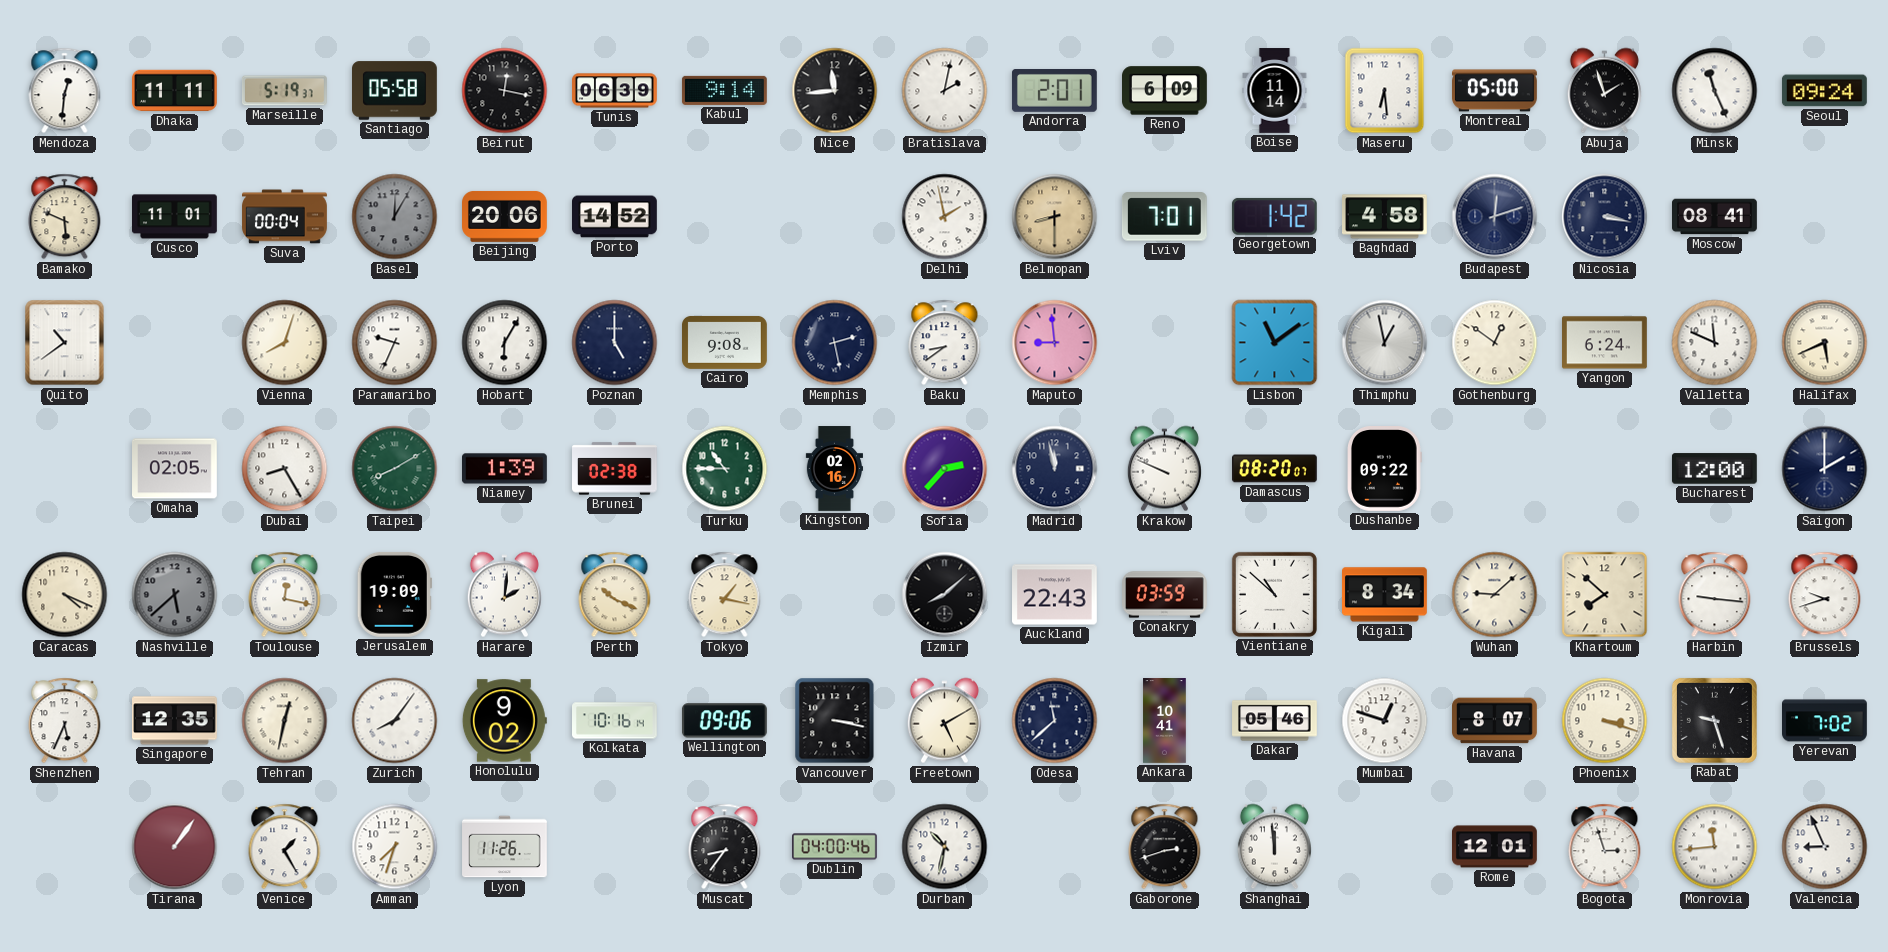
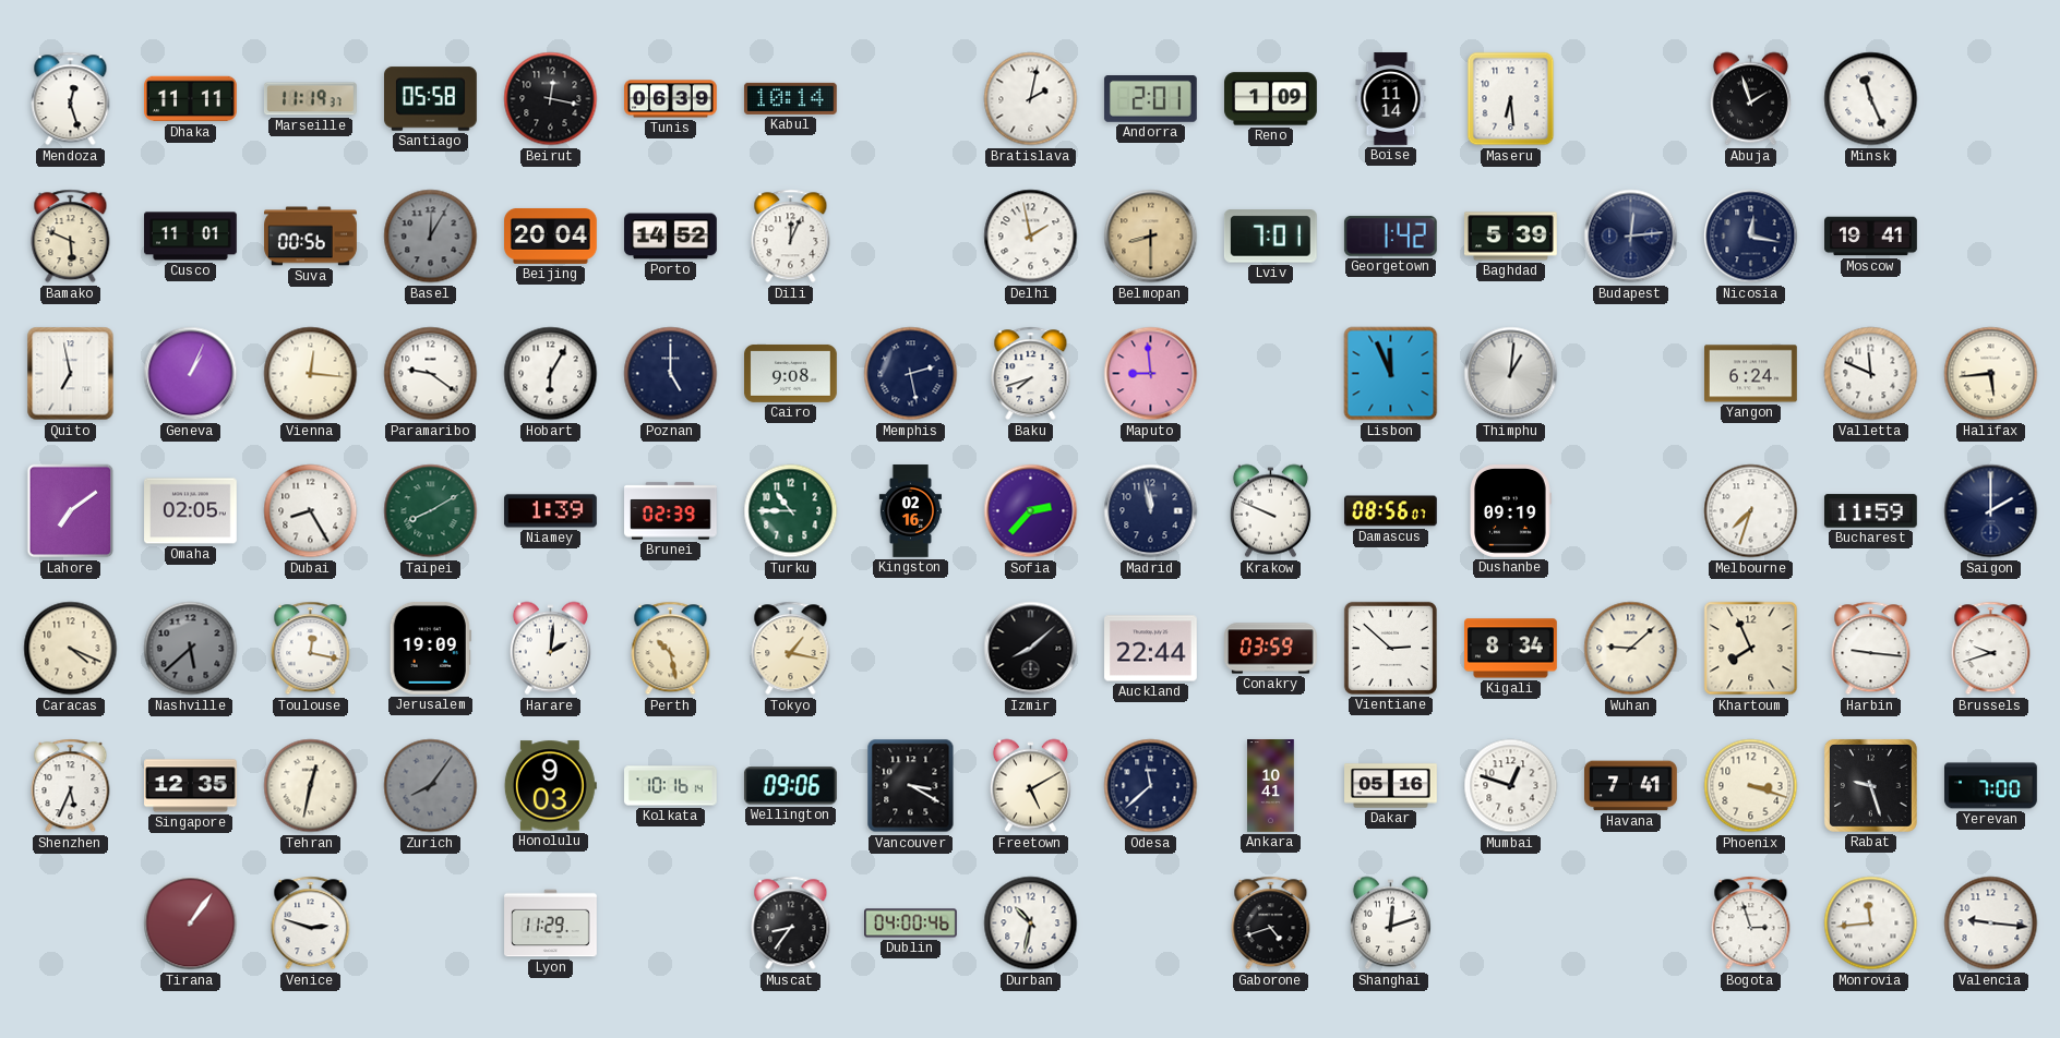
Mendoza: 12:31 -> 12:27
Marseille: 5:19 -> 11:19
Kabul: 9:14 -> 10:14
Nice: 11:44 -> none
Reno: 6:09 -> 1:09
Montreal: 05:00 -> none
Seoul: 09:24 -> none
Suva: 00:04 -> 00:56
Beijing: 20:06 -> 20:04
Dili: none -> 12:04
Baghdad: 4:58 -> 5:39
Budapest: 12:12 -> 12:14
Nicosia: 3:17 -> 12:17
Moscow: 08:41 -> 19:41
Quito: 10:39 -> 6:58
Geneva: none -> 1:04
Vienna: 8:03 -> 12:16
Paramaribo: 9:34 -> 9:21
Baku: 8:39 -> 7:42
Lisbon: 11:09 -> 11:56
Thimphu: 12:58 -> 1:01
Gothenburg: 12:51 -> none
Halifax: 5:41 -> 5:44
Lahore: none -> 7:09
Brunei: 02:38 -> 02:39
Damascus: 08:20 -> 08:56
Dushanbe: 09:22 -> 09:19
Melbourne: none -> 7:33
Bucharest: 12:00 -> 11:59
Perth: 10:19 -> 10:28
Auckland: 22:43 -> 22:44
Vientiane: 10:52 -> 2:52
Khartoum: 7:52 -> 7:56
Zurich dial: white -> grey
Honolulu: 9:02 -> 9:03
Vancouver: 3:17 -> 3:20
Dakar: 05:46 -> 05:16
Havana: 8:07 -> 7:41
Yerevan: 7:02 -> 7:00
Venice: 1:25 -> 2:48
Amman: 7:33 -> none
Lyon: 11:26 -> 11:29
Gaborone: 2:42 -> 4:42
Shanghai: 11:59 -> 12:12
Rome: 12:01 -> none
Valencia: 8:56 -> 9:16
